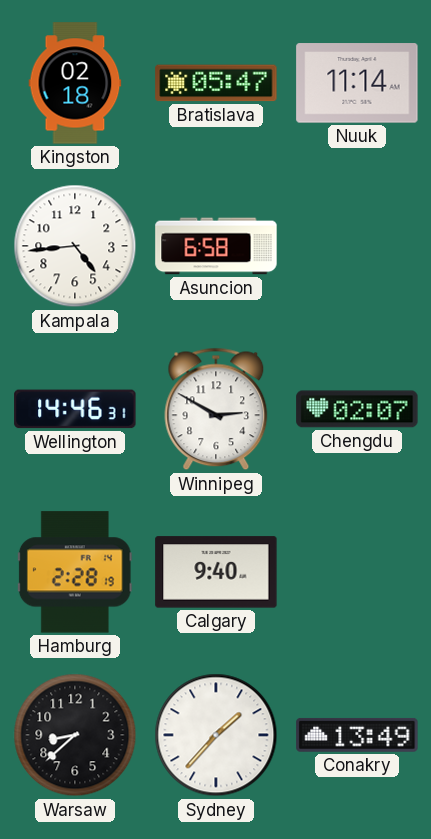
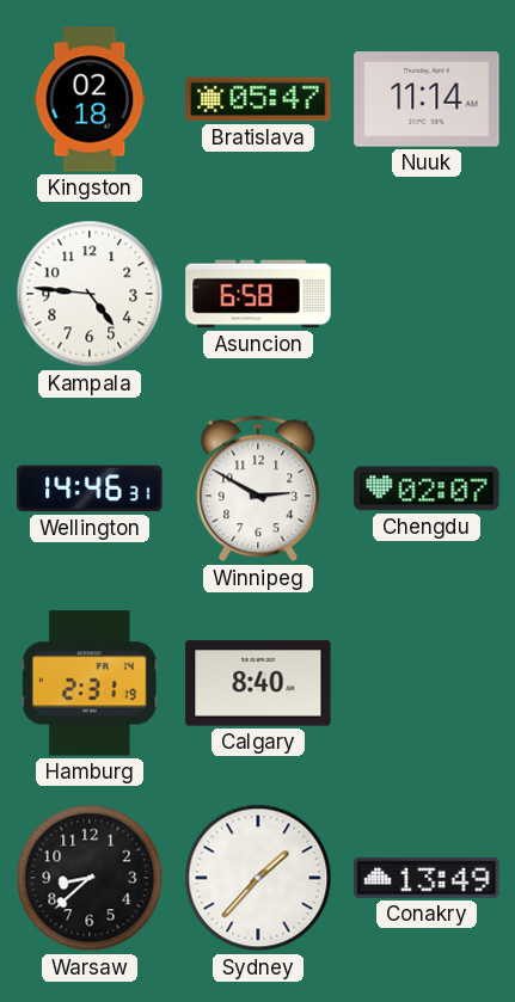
Kampala: 4:44 -> 4:46
Hamburg: 2:28 -> 2:31
Calgary: 9:40 -> 8:40
